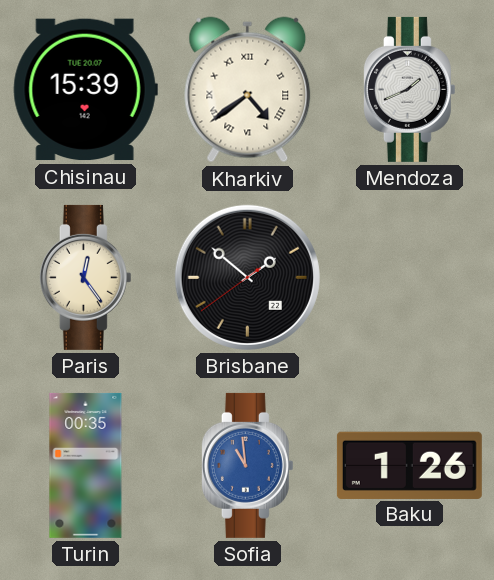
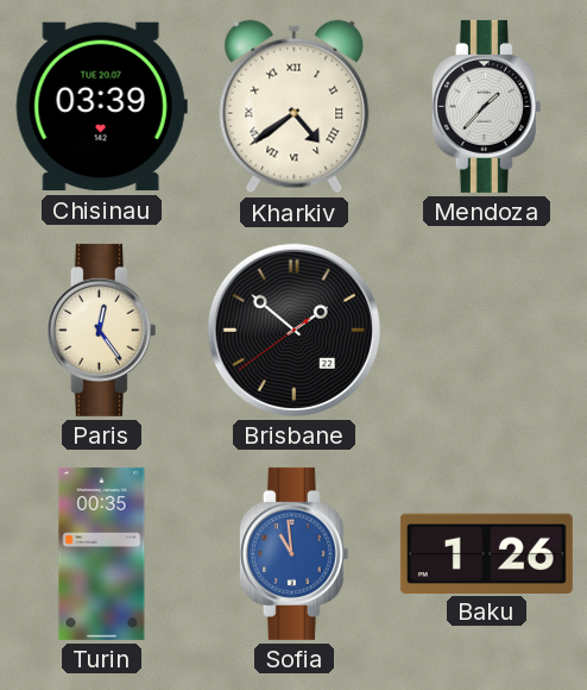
Chisinau: 15:39 -> 03:39
Mendoza: 1:41 -> 1:37
